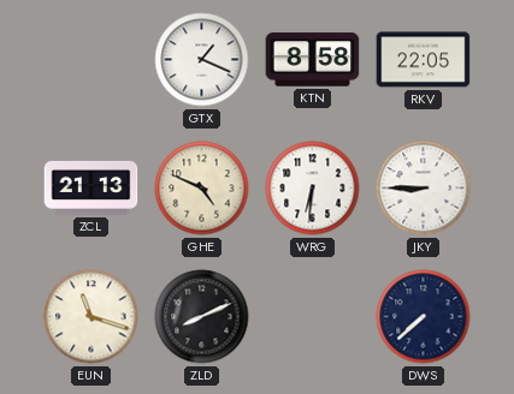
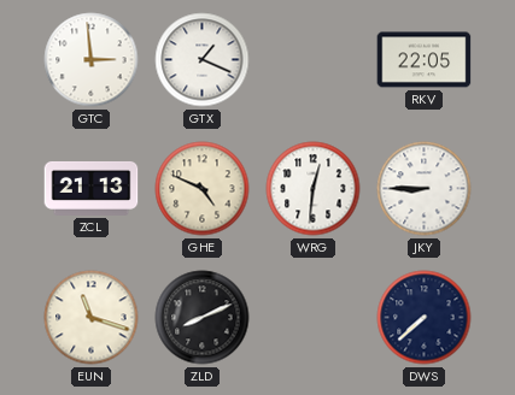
GTC: none -> 2:59
KTN: 8:58 -> none
WRG: 6:31 -> 12:31
